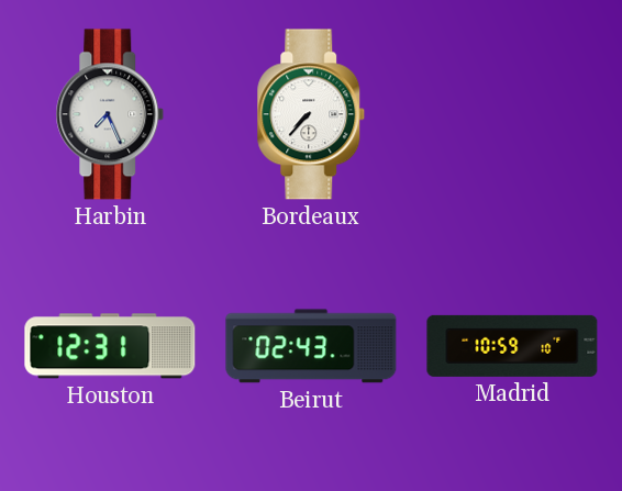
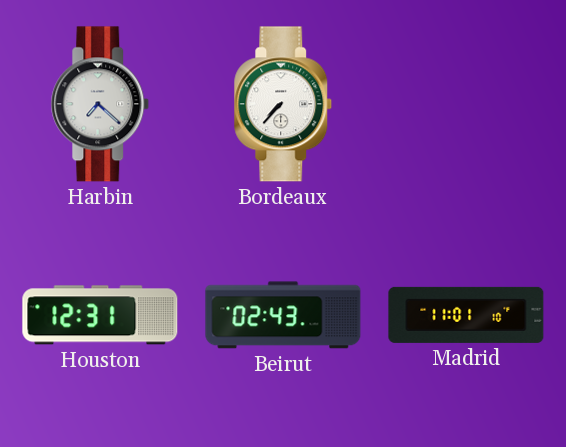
Harbin: 7:26 -> 7:22
Madrid: 10:59 -> 11:01
